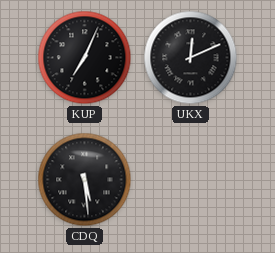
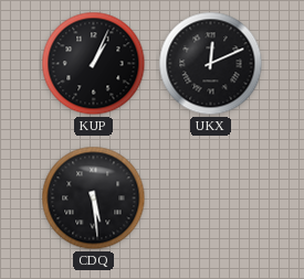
KUP: 7:04 -> 1:04
